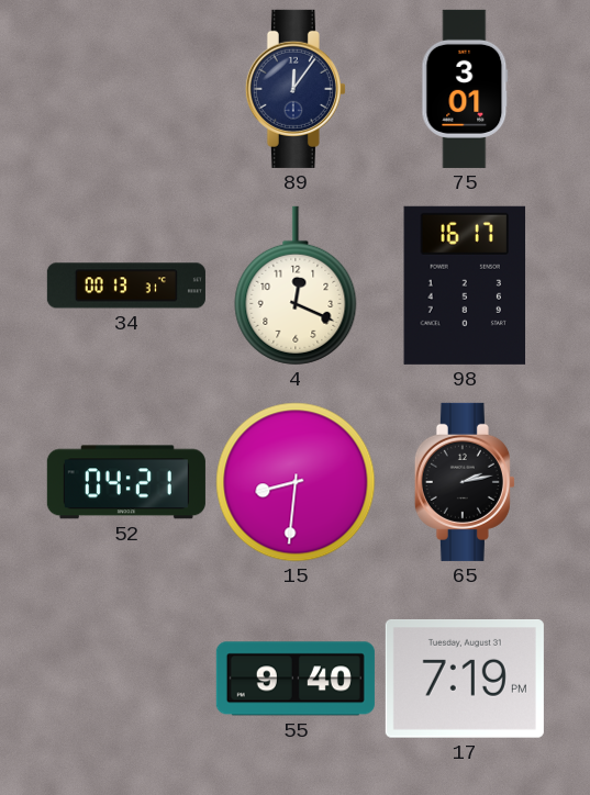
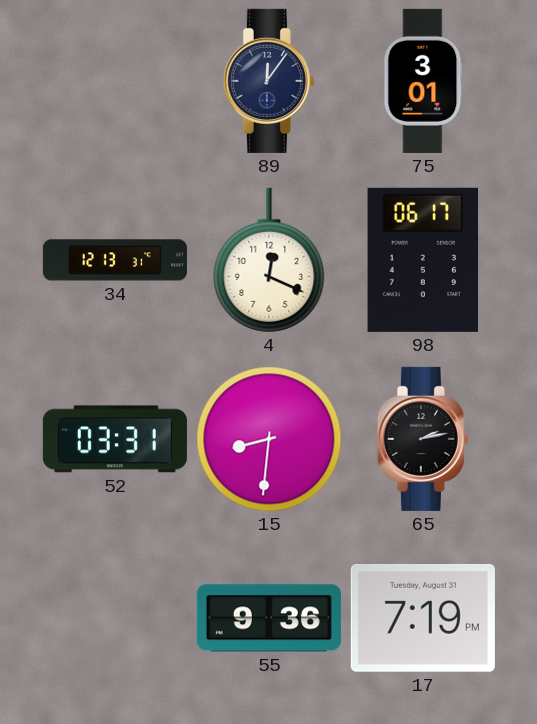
34: 00:13 -> 12:13
98: 16:17 -> 06:17
52: 04:21 -> 03:31
55: 9:40 -> 9:36
